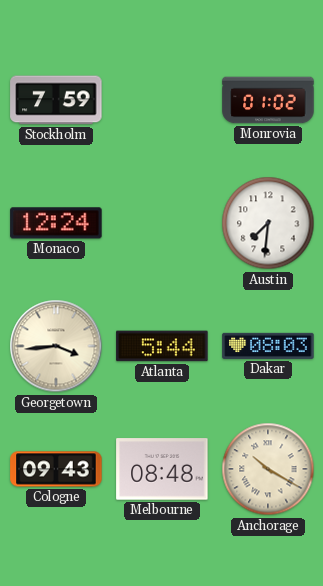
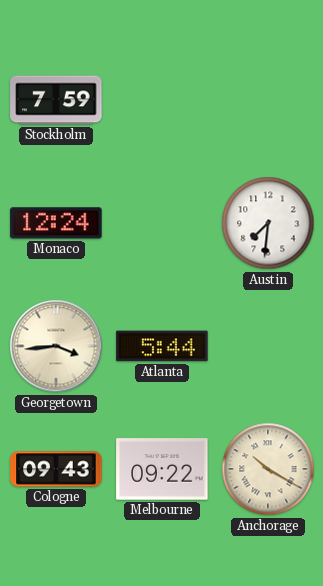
Monrovia: 01:02 -> none
Dakar: 08:03 -> none
Melbourne: 08:48 -> 09:22
